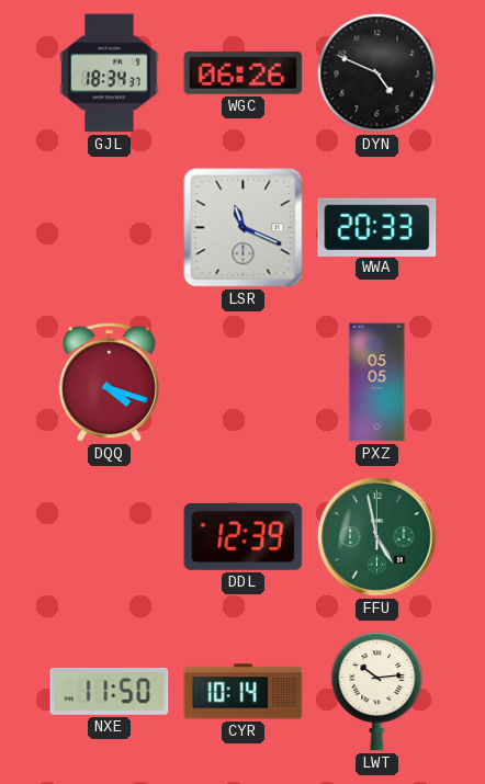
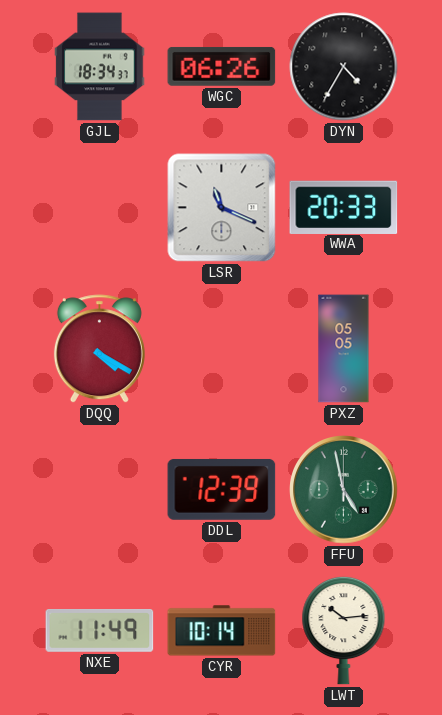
DYN: 4:49 -> 4:35
DQQ: 4:18 -> 4:20
NXE: 11:50 -> 11:49
